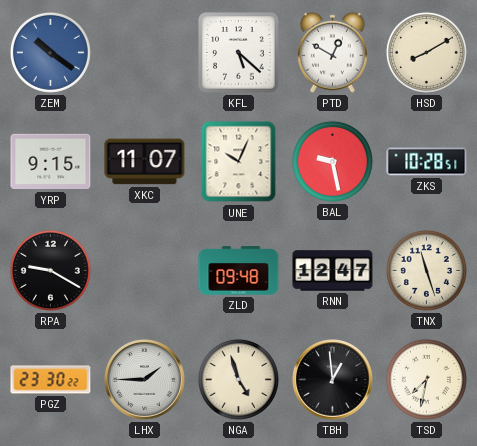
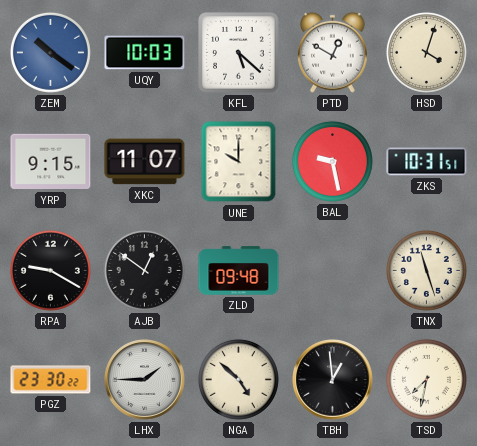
UQY: none -> 10:03
HSD: 8:10 -> 4:03
UNE: 10:04 -> 10:00
ZKS: 10:28 -> 10:31
AJB: none -> 12:51
RNN: 12:47 -> none
NGA: 4:57 -> 4:52
